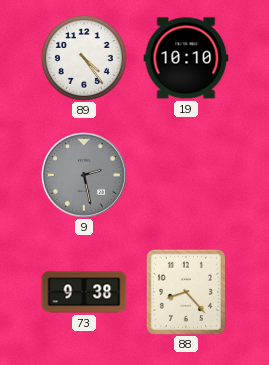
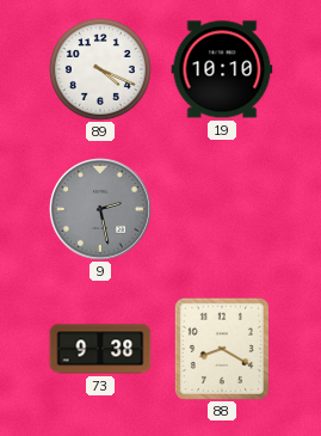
89: 4:24 -> 4:19
88: 8:23 -> 8:20
